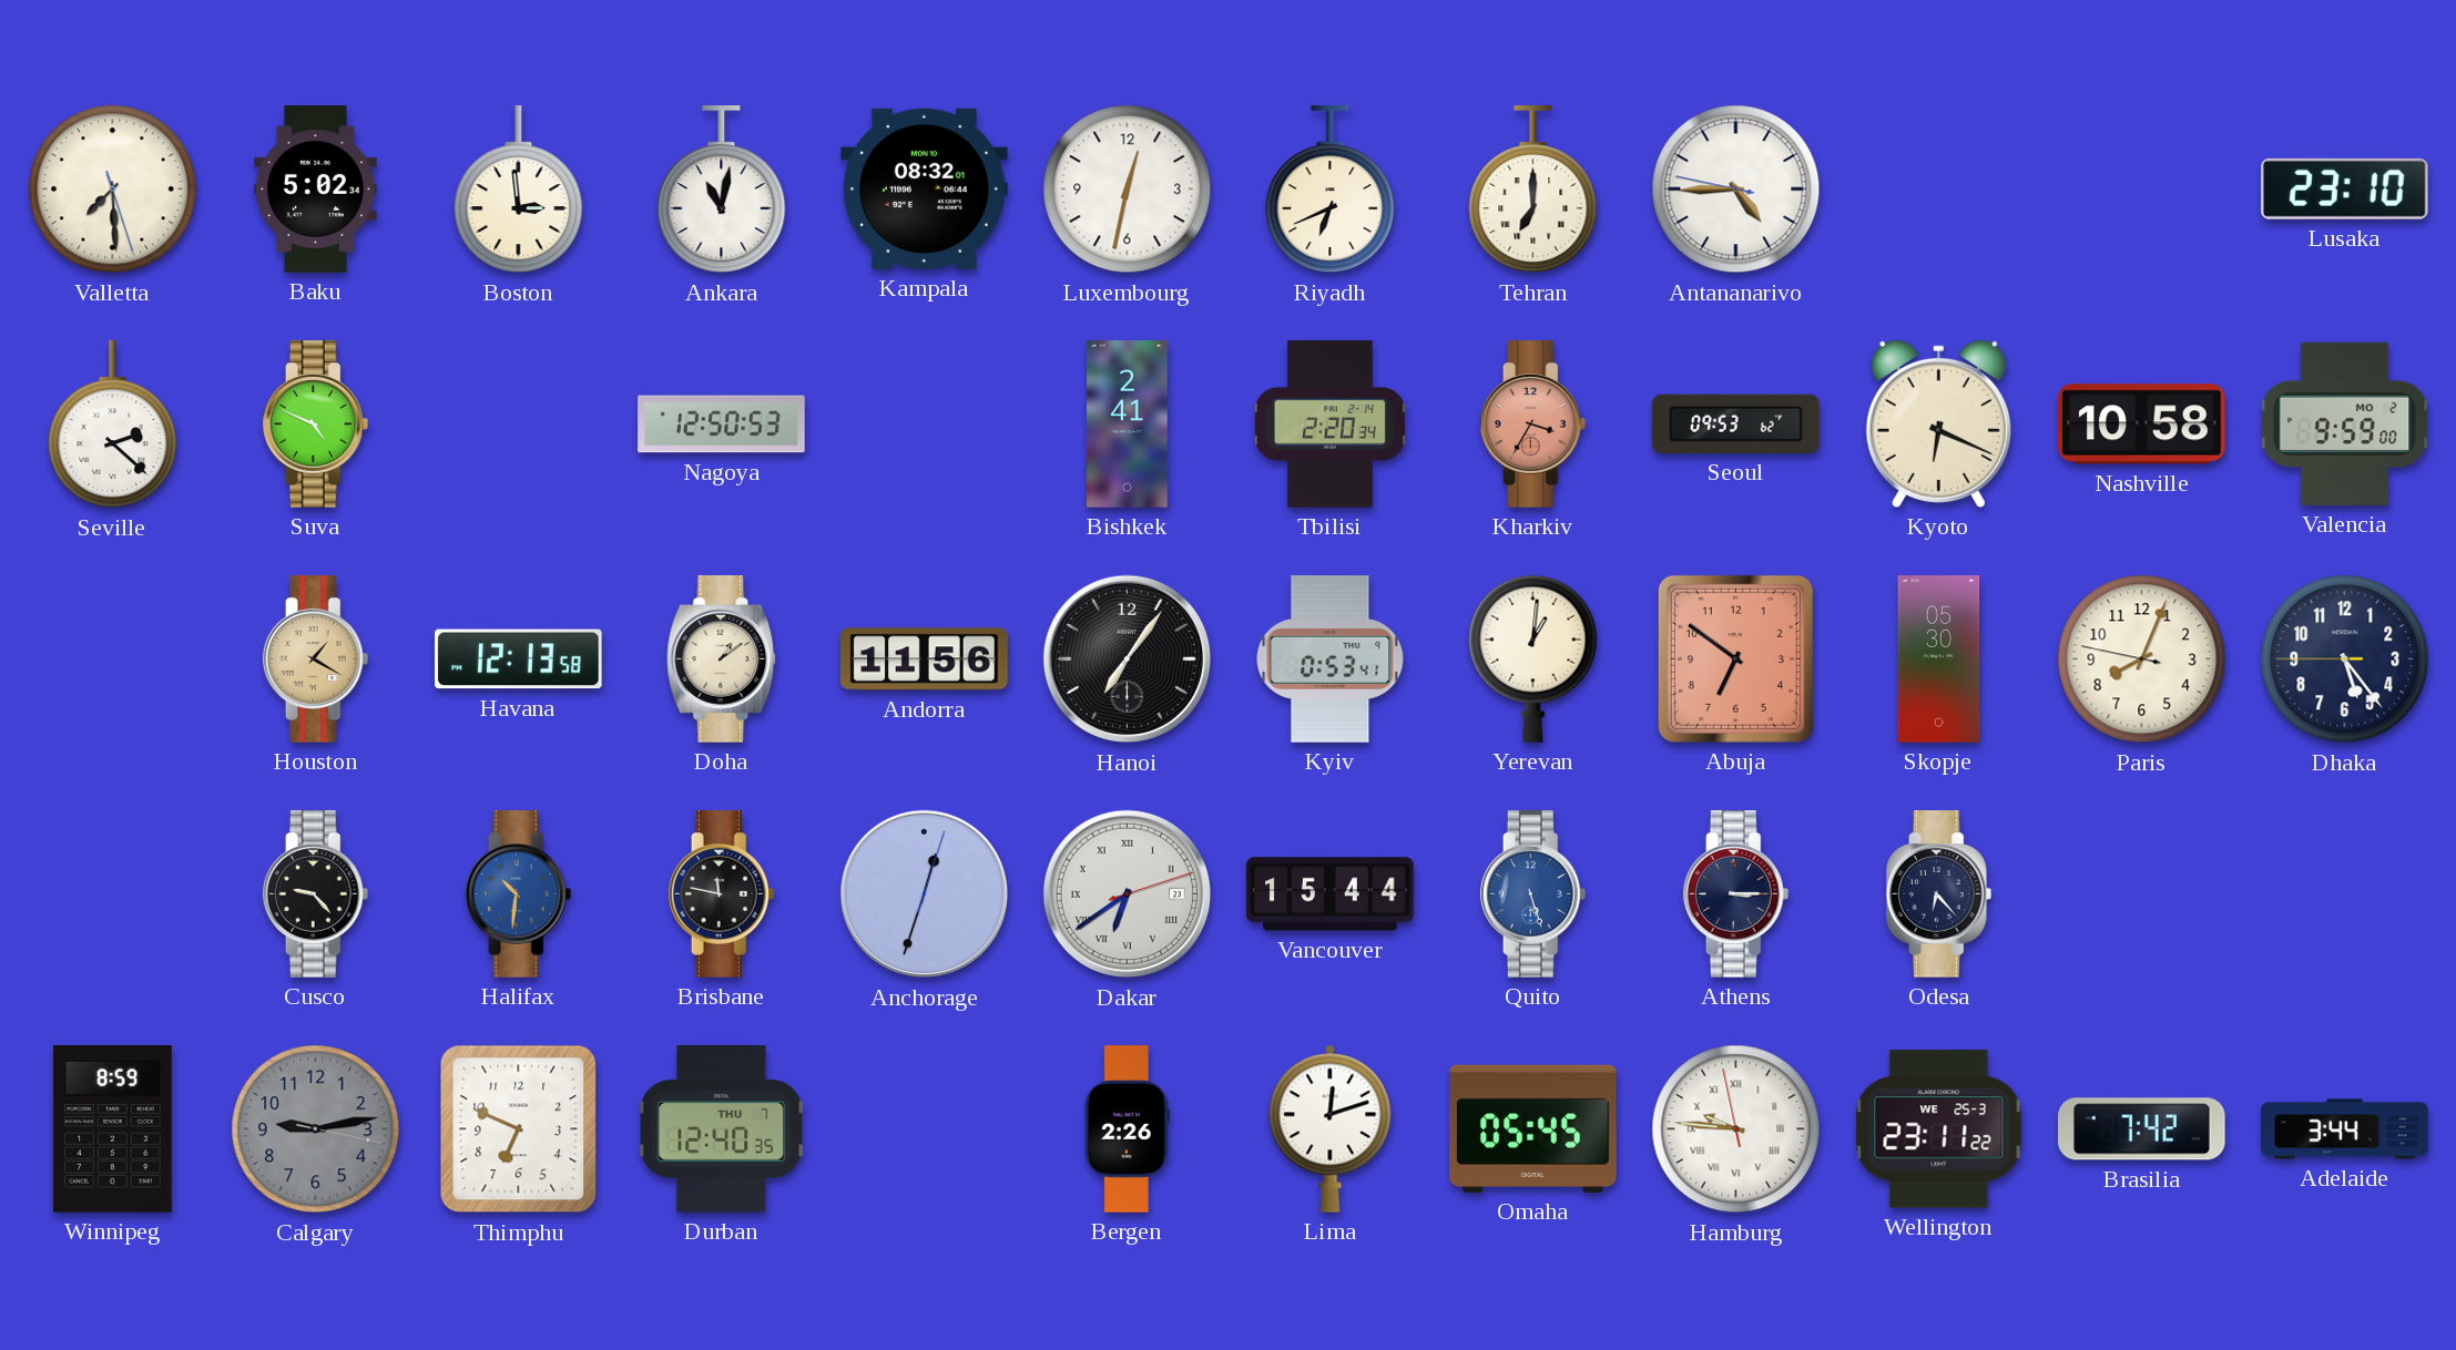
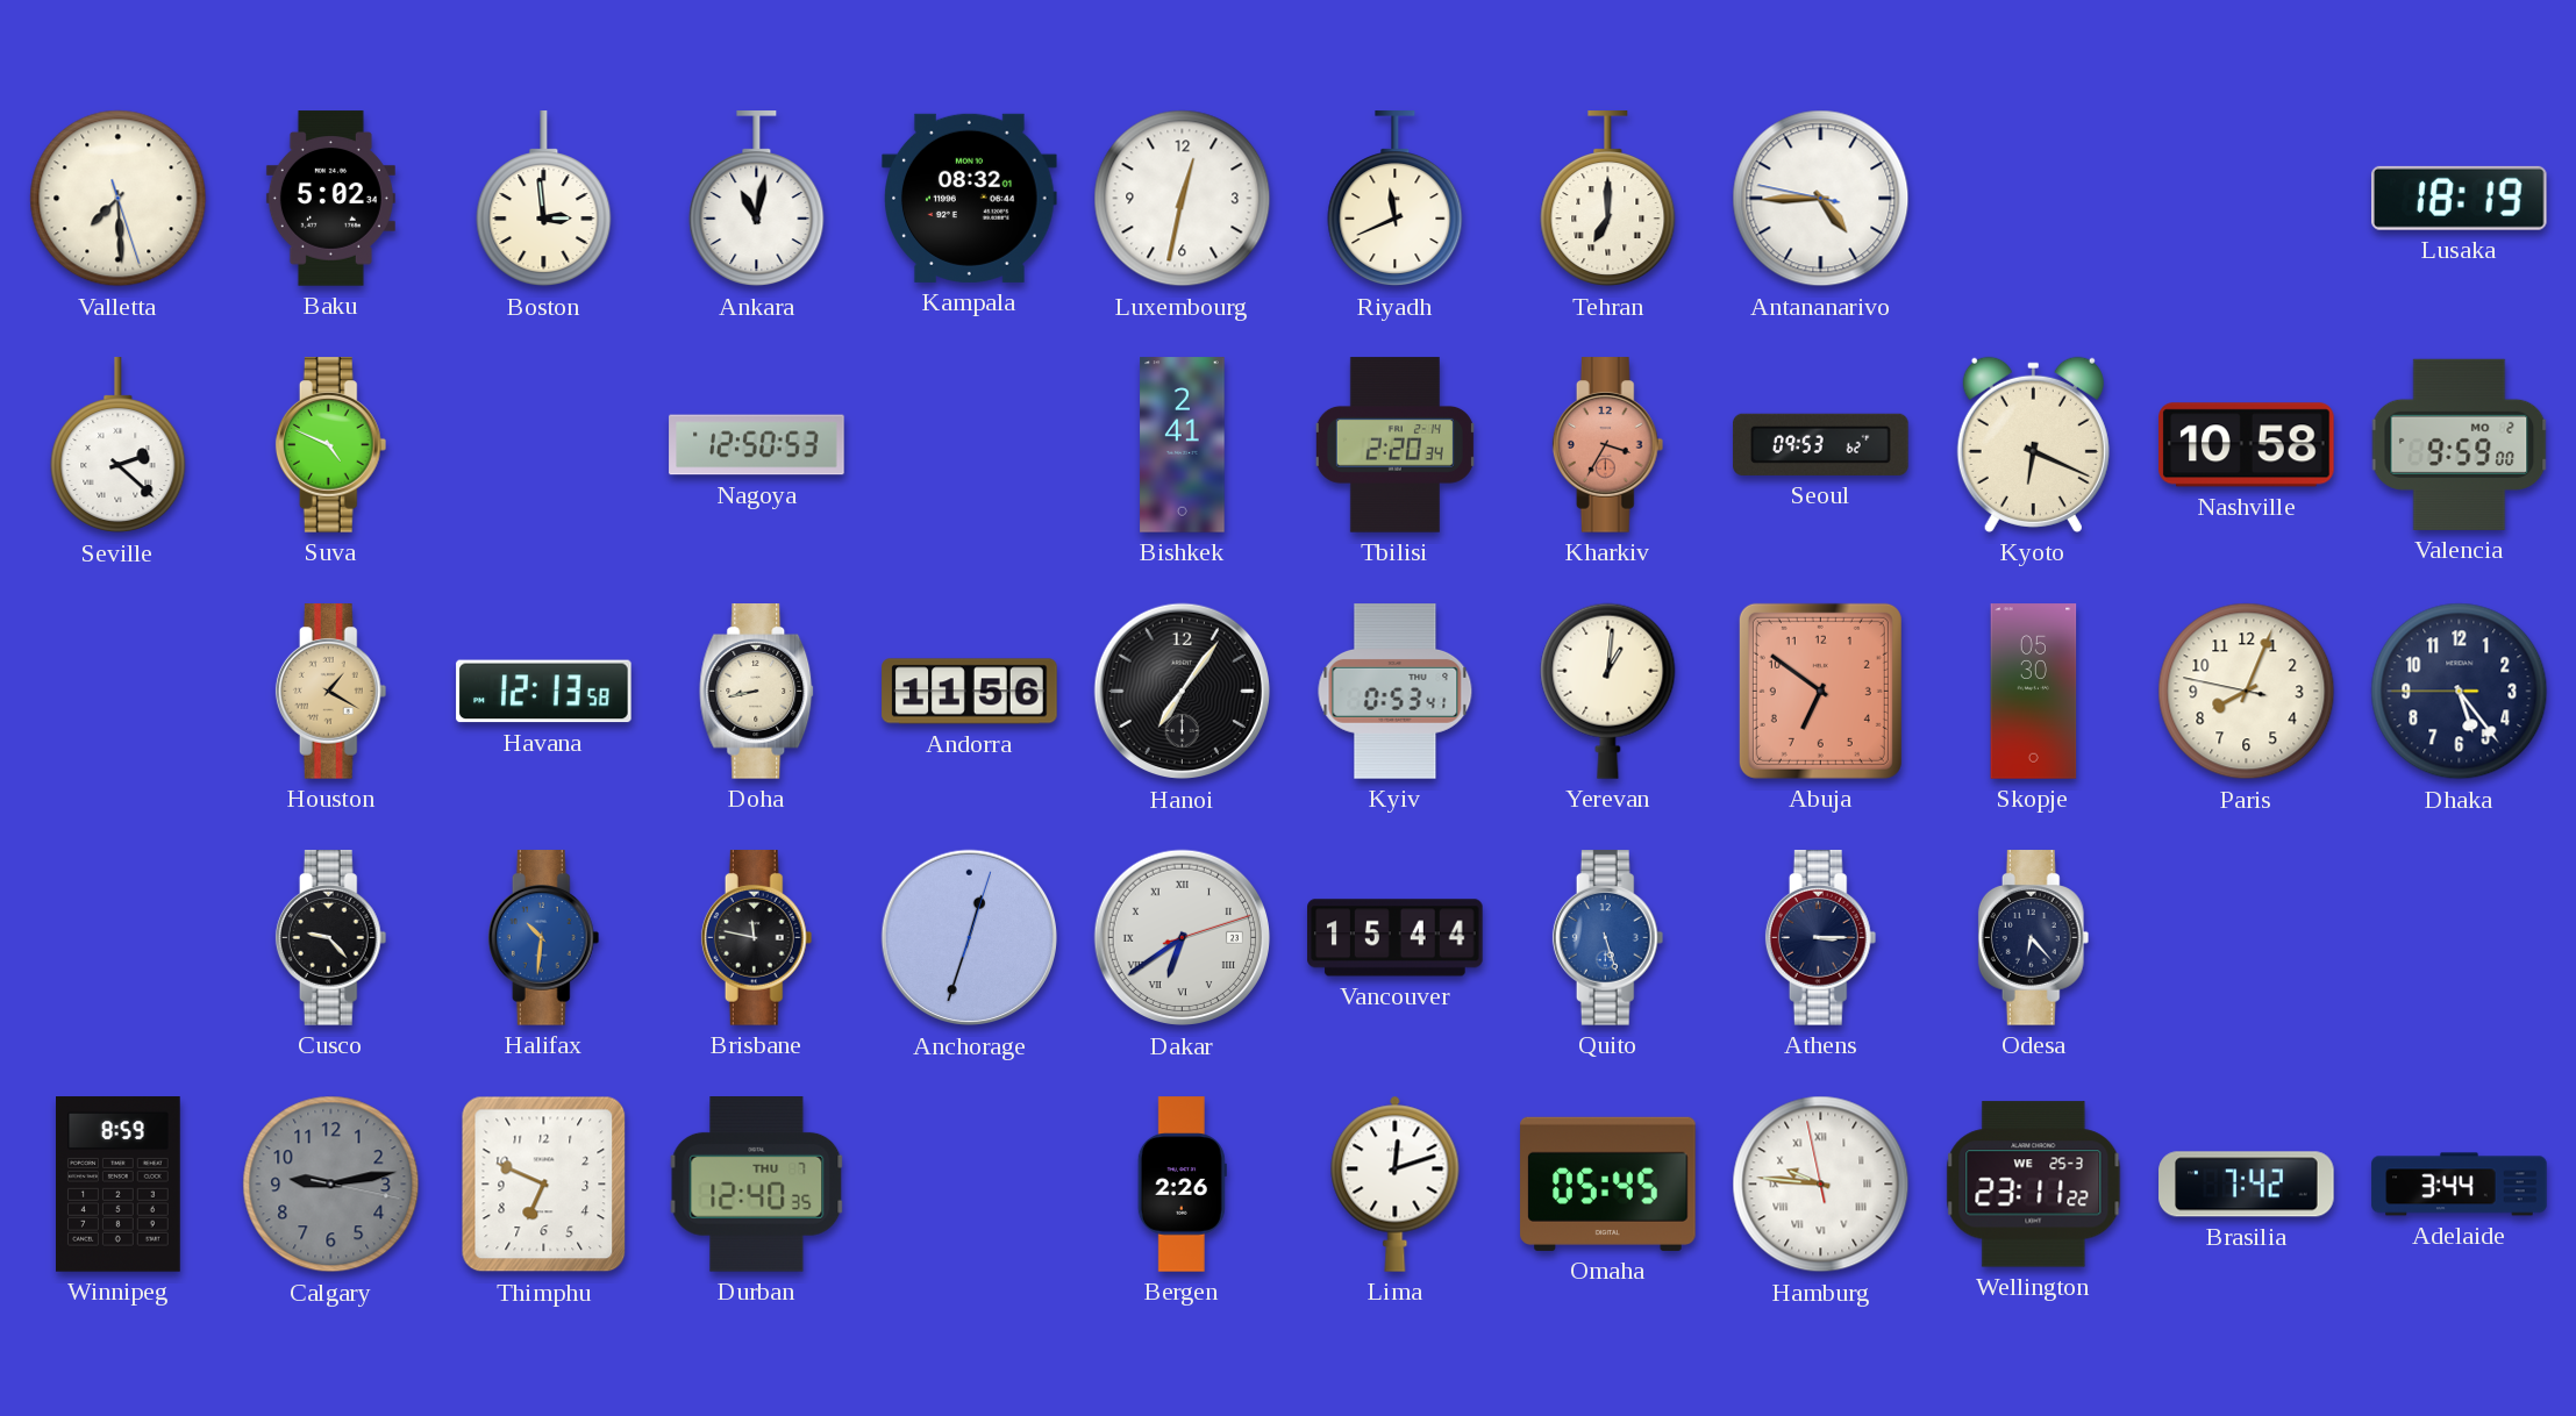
Riyadh: 6:41 -> 11:41
Lusaka: 23:10 -> 18:19
Doha: 1:09 -> 8:43
